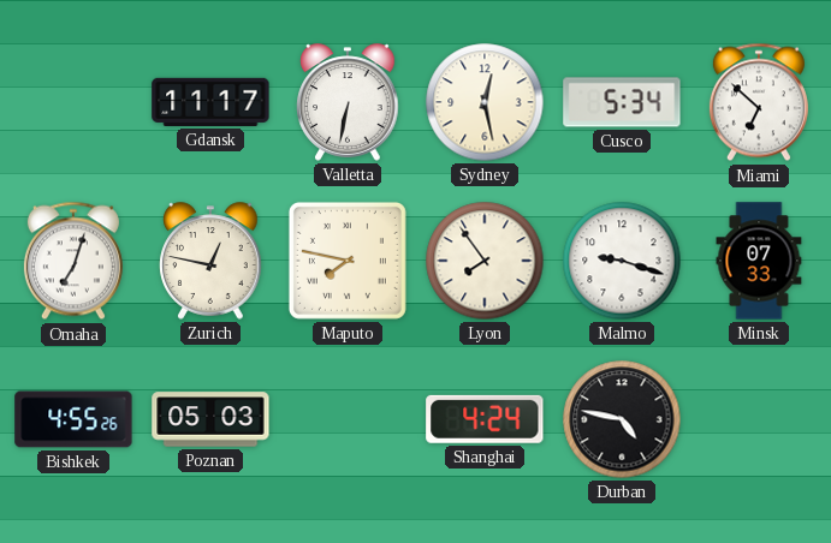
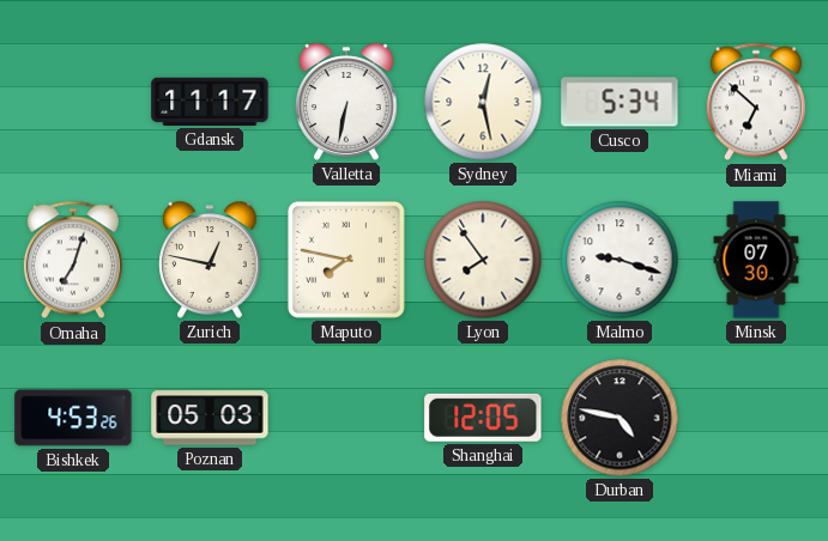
Minsk: 07:33 -> 07:30
Bishkek: 4:55 -> 4:53
Shanghai: 4:24 -> 12:05
